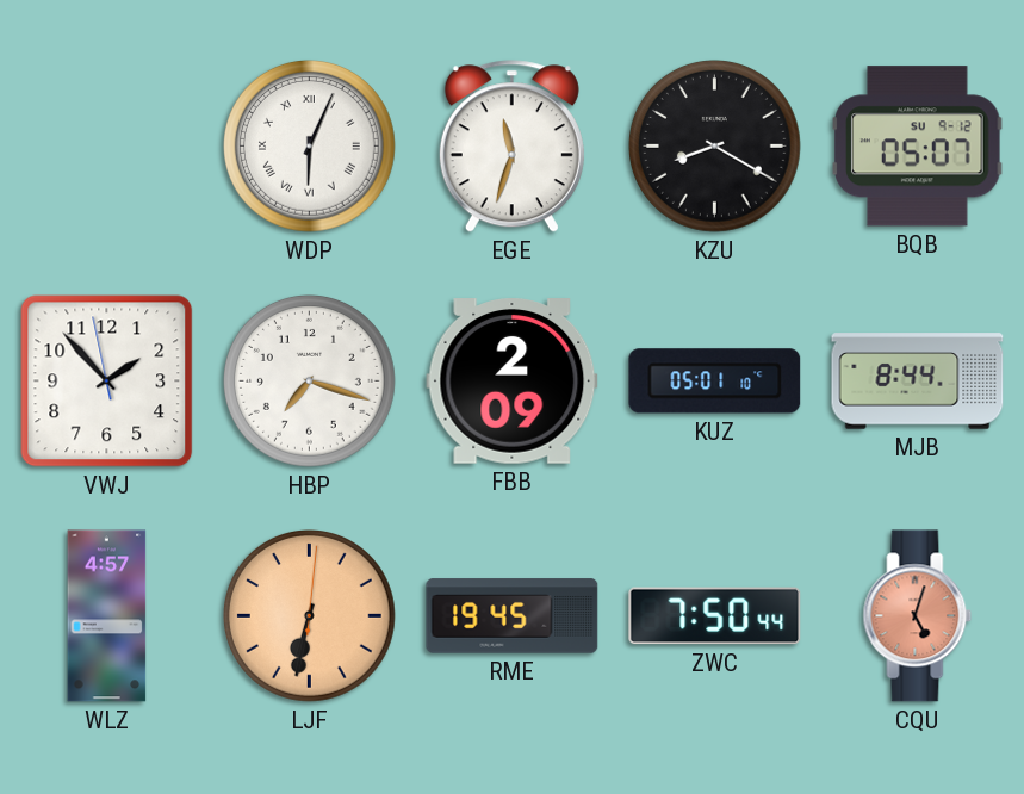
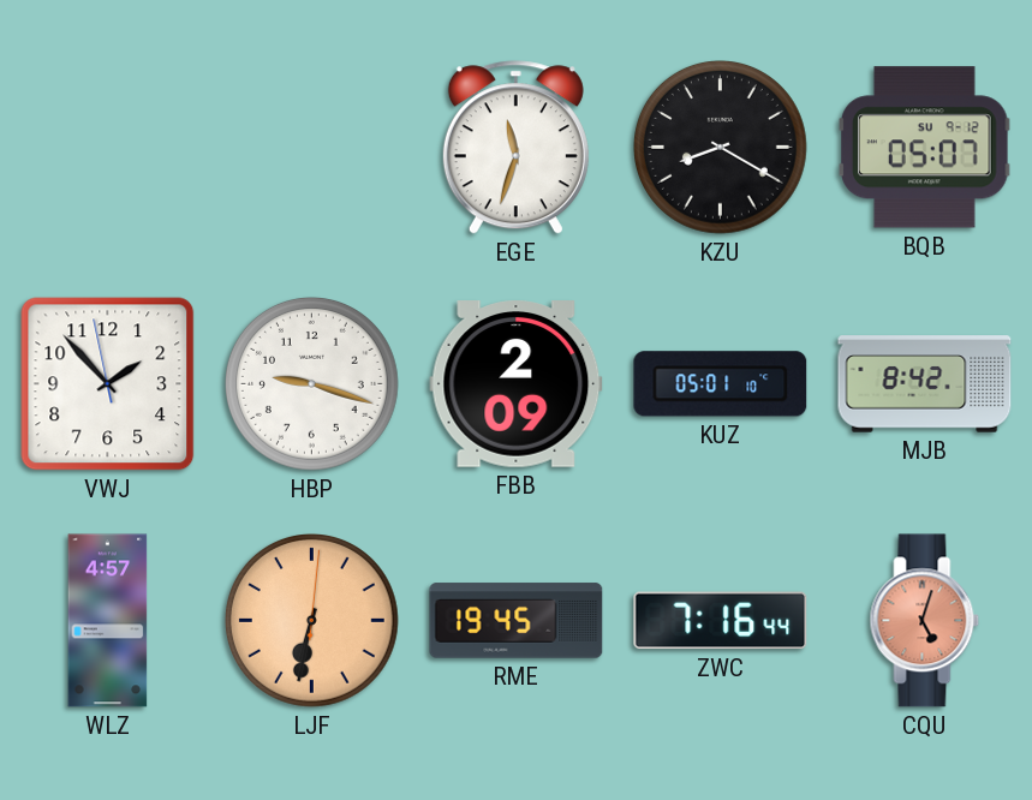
WDP: 6:04 -> none
HBP: 7:18 -> 9:18
MJB: 8:44 -> 8:42
ZWC: 7:50 -> 7:16
